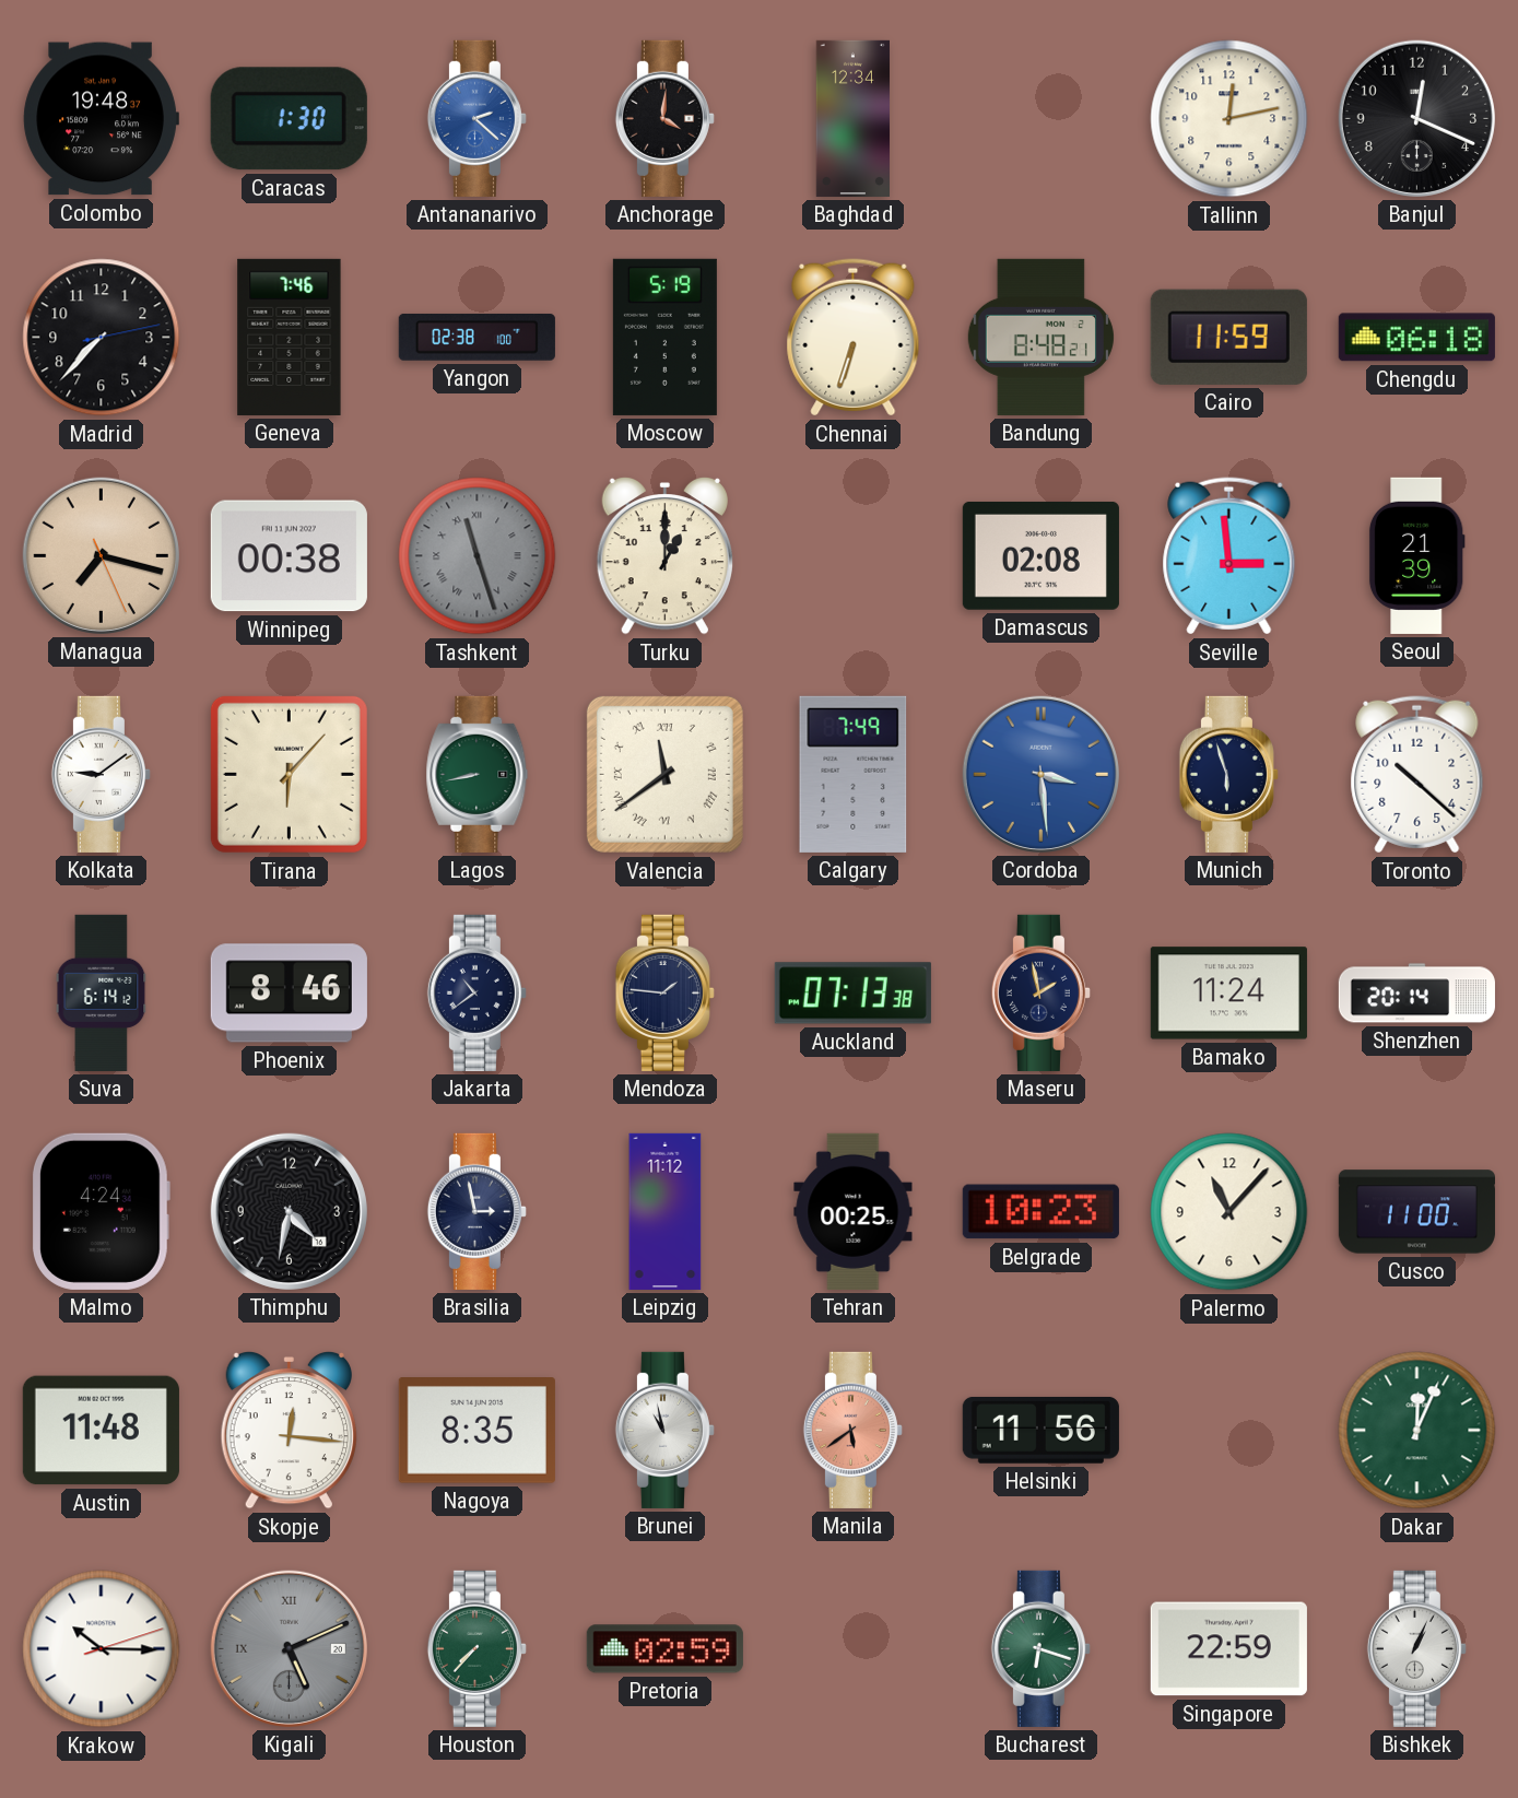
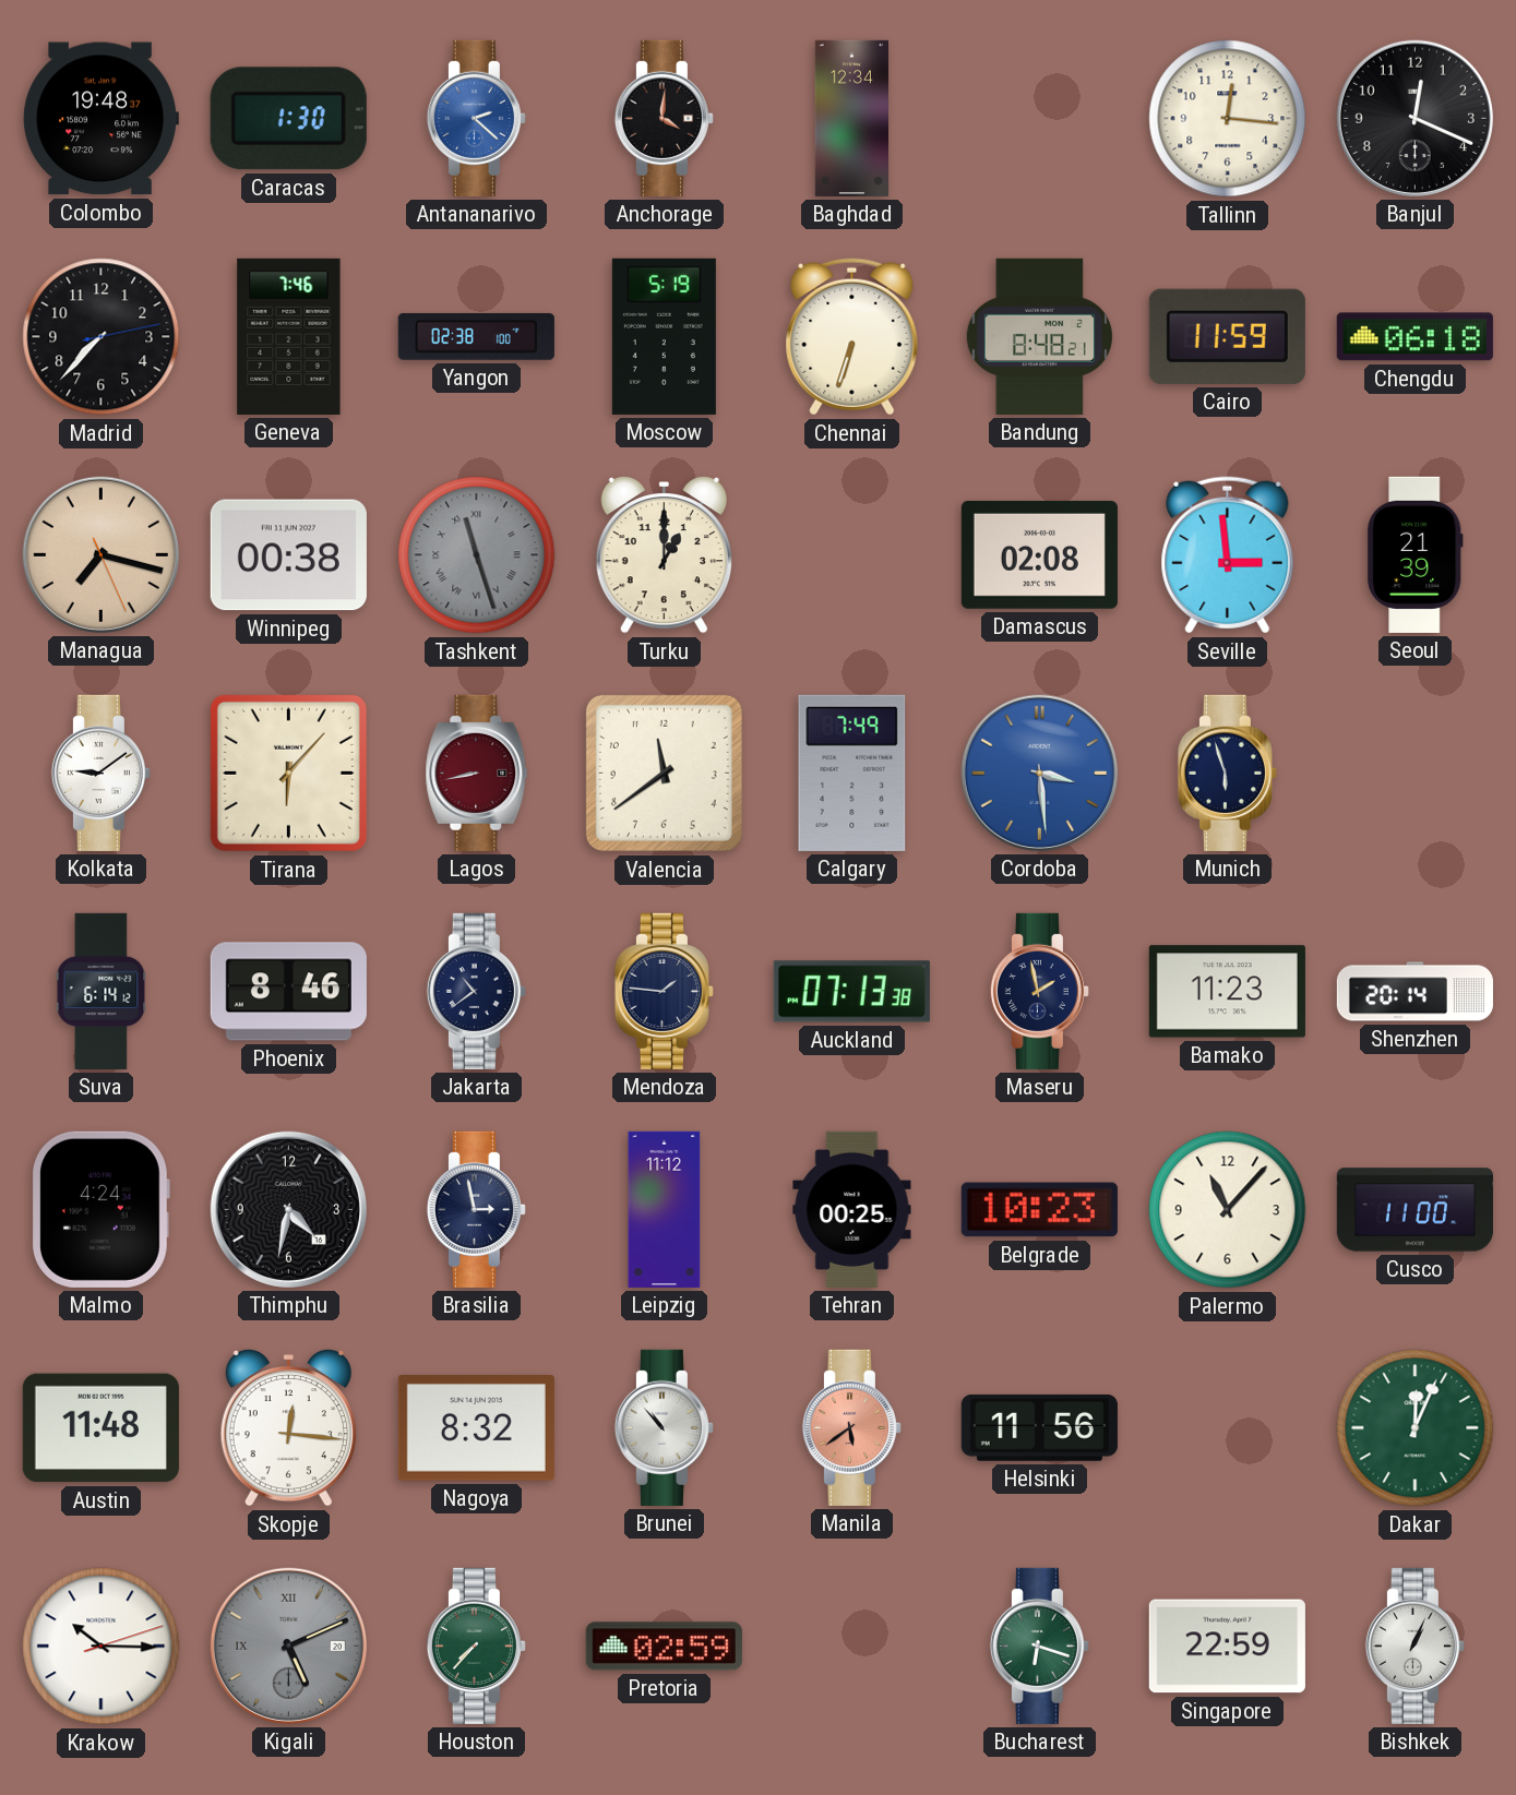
Tallinn: 12:13 -> 12:16
Lagos dial: green -> burgundy
Valencia numerals: Roman -> Arabic
Toronto: 10:22 -> none
Bamako: 11:24 -> 11:23
Nagoya: 8:35 -> 8:32
Brunei: 10:58 -> 10:53
